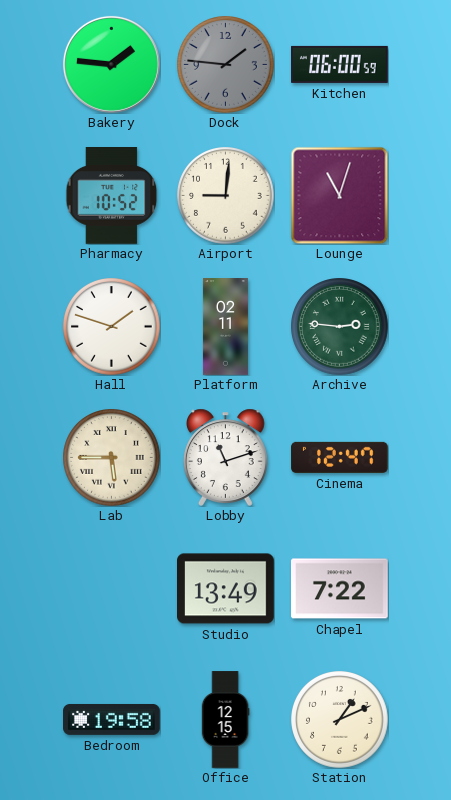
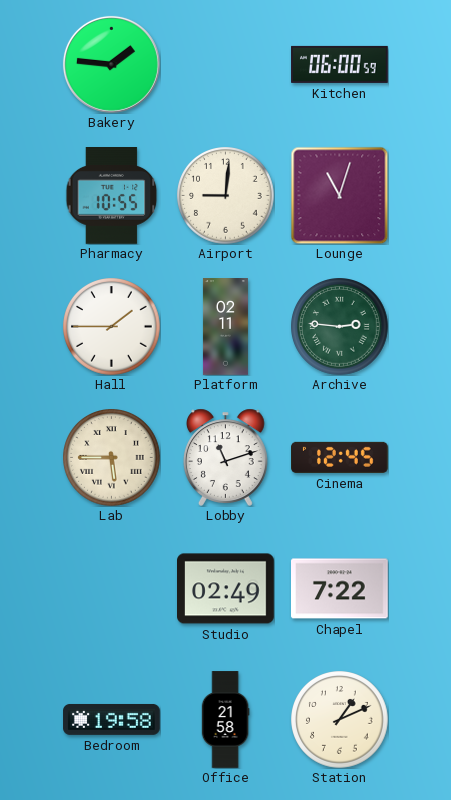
Dock: 1:46 -> none
Pharmacy: 10:52 -> 10:55
Hall: 1:48 -> 1:45
Cinema: 12:47 -> 12:45
Studio: 13:49 -> 02:49
Office: 12:15 -> 21:58
